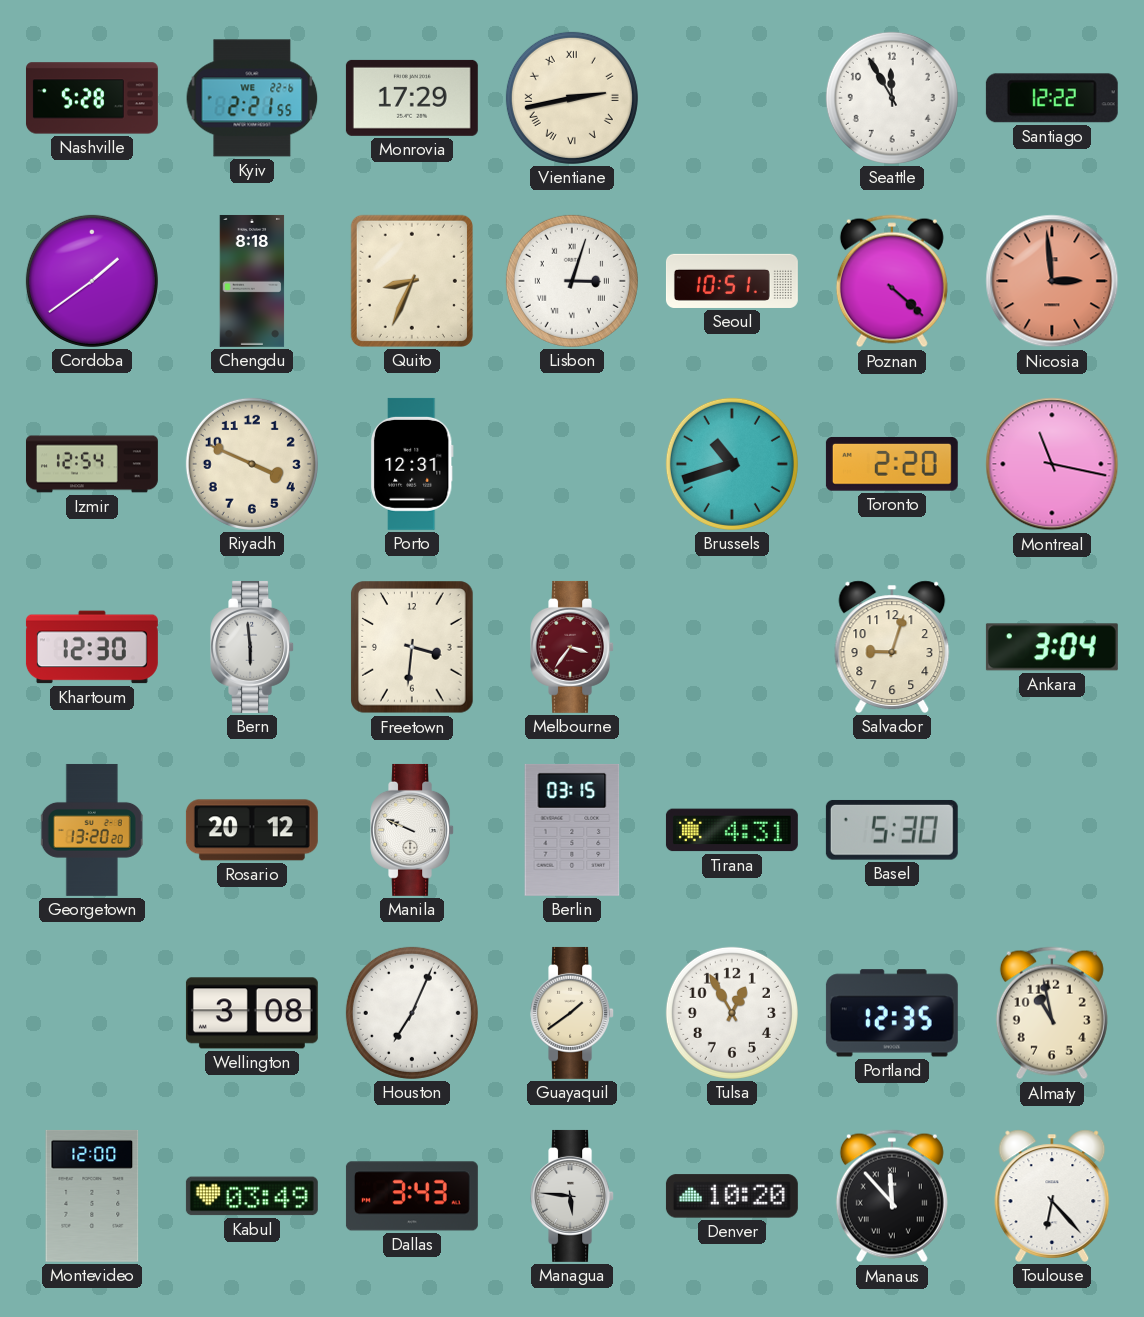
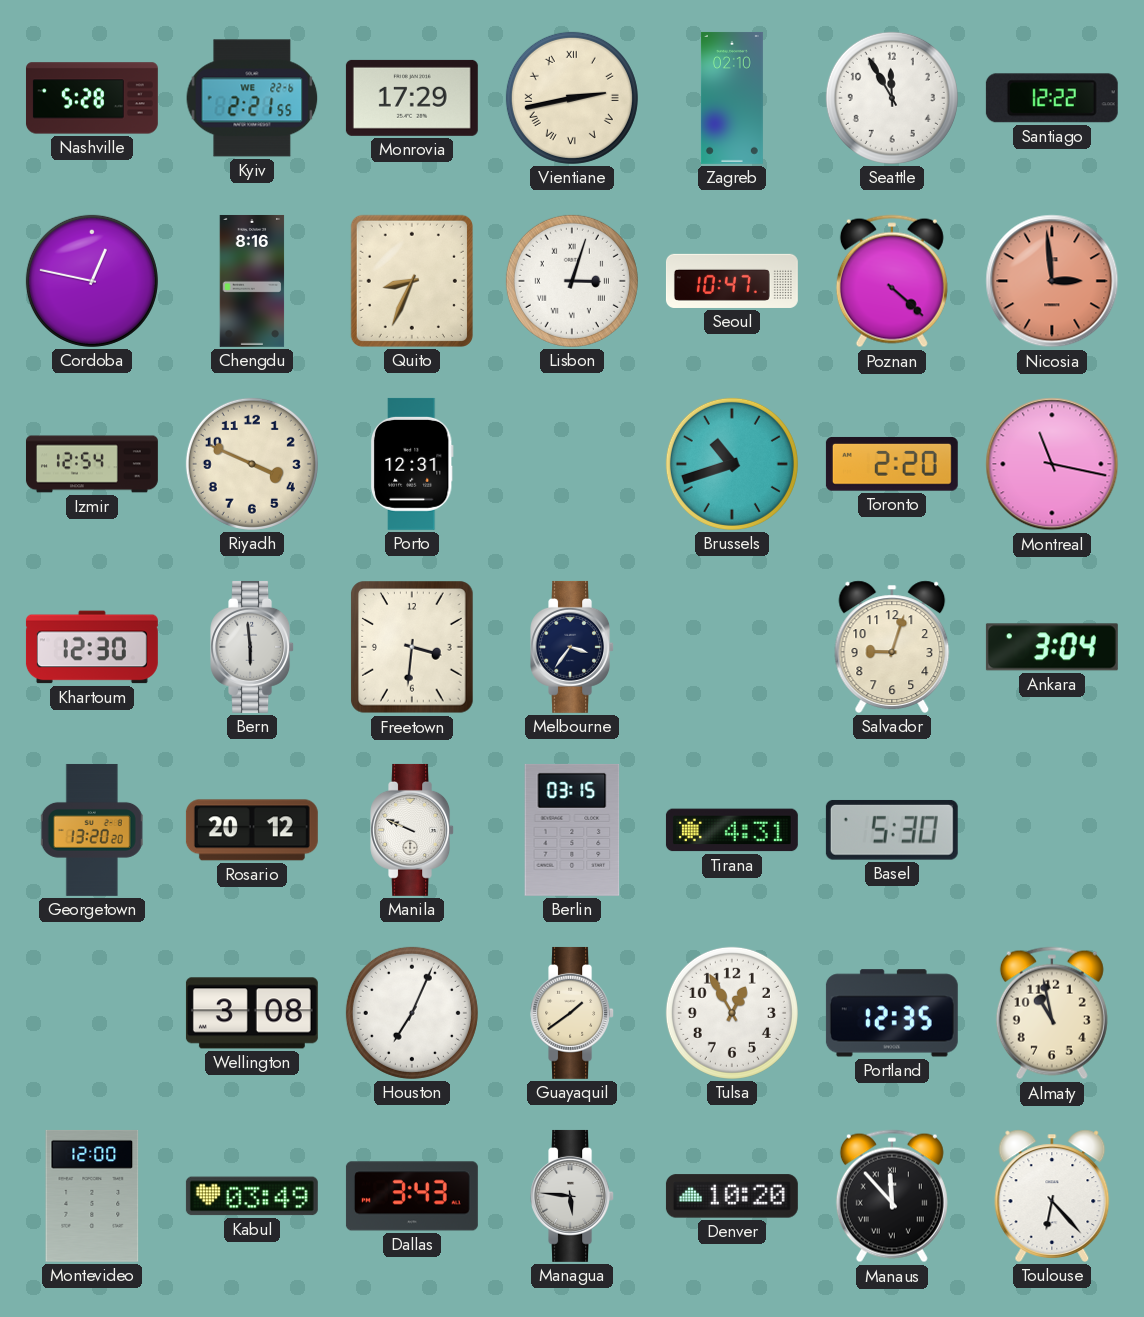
Zagreb: none -> 02:10
Cordoba: 1:39 -> 12:47
Chengdu: 8:18 -> 8:16
Seoul: 10:51 -> 10:47
Melbourne dial: burgundy -> navy
